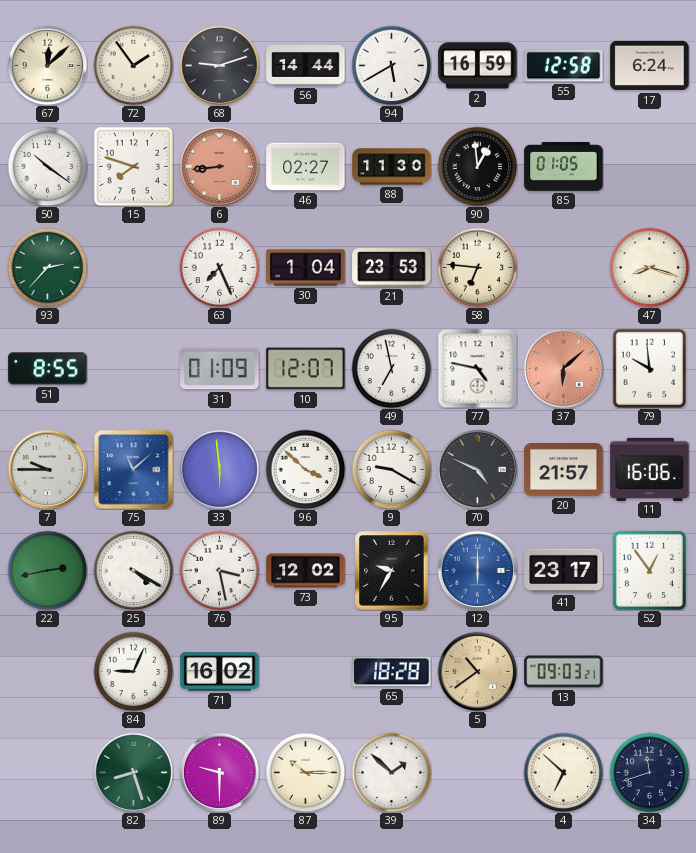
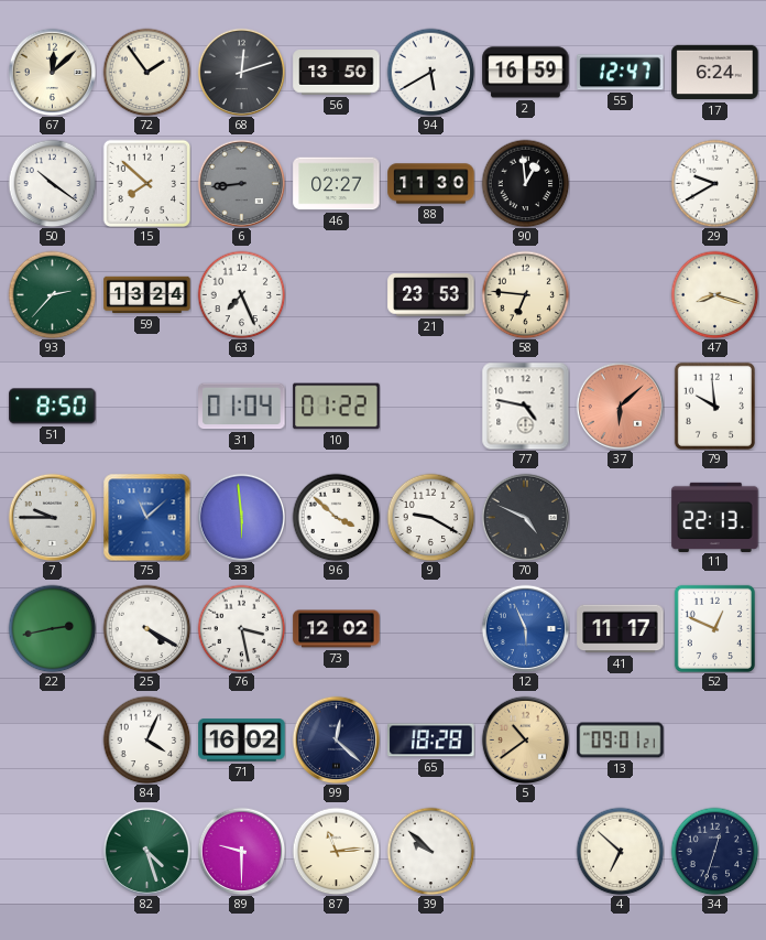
68: 9:12 -> 12:12
56: 14:44 -> 13:50
55: 12:58 -> 12:47
15: 7:48 -> 7:52
6 dial: salmon -> grey
85: 01:05 -> none
29: none -> 9:40
59: none -> 13:24
30: 1:04 -> none
51: 8:55 -> 8:50
31: 01:09 -> 01:04
10: 12:07 -> 01:22
49: 6:58 -> none
20: 21:57 -> none
11: 16:06 -> 22:13
95: 9:35 -> none
12: 6:00 -> 5:56
41: 23:17 -> 11:17
52: 12:54 -> 12:49
84: 9:04 -> 4:04
99: none -> 12:22
13: 09:03 -> 09:01
82: 8:27 -> 4:27
87: 10:15 -> 11:14
39: 1:52 -> 9:52
34: 11:42 -> 12:33
